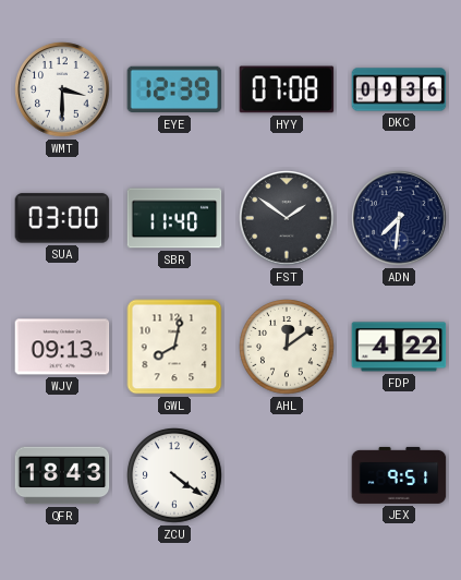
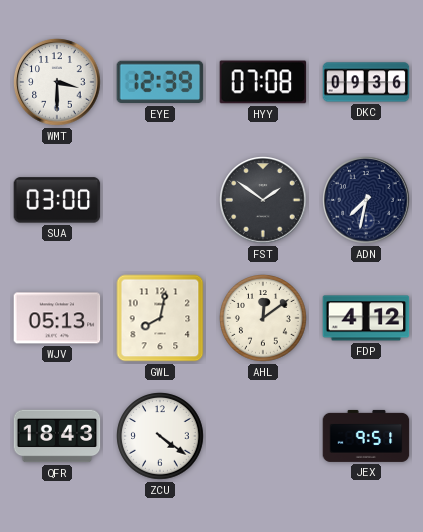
SBR: 11:40 -> none
ADN: 7:31 -> 7:32
WJV: 09:13 -> 05:13
FDP: 4:22 -> 4:12
